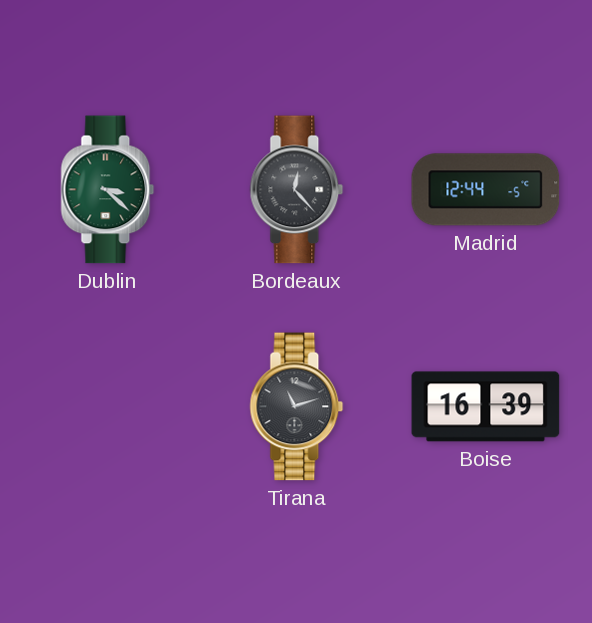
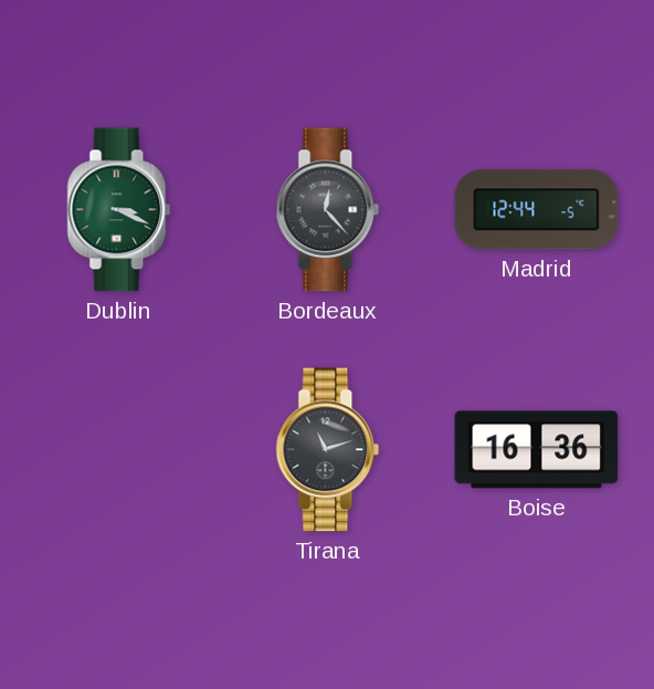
Dublin: 3:22 -> 3:19
Boise: 16:39 -> 16:36
